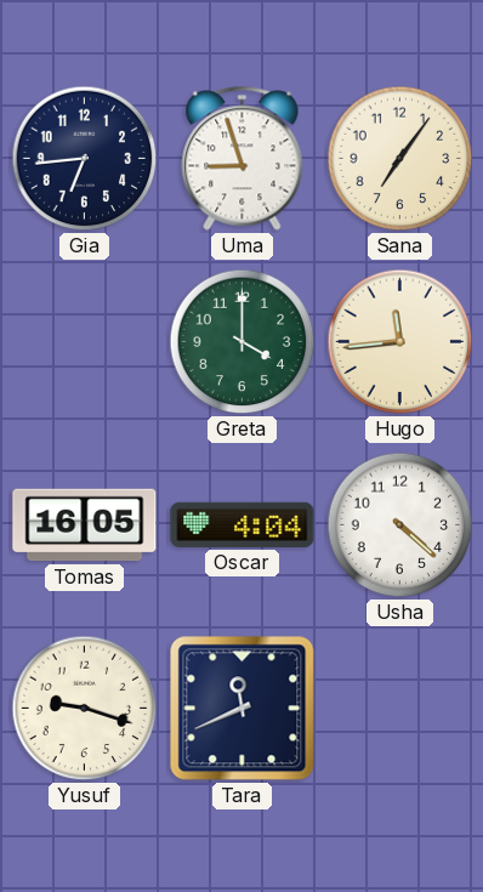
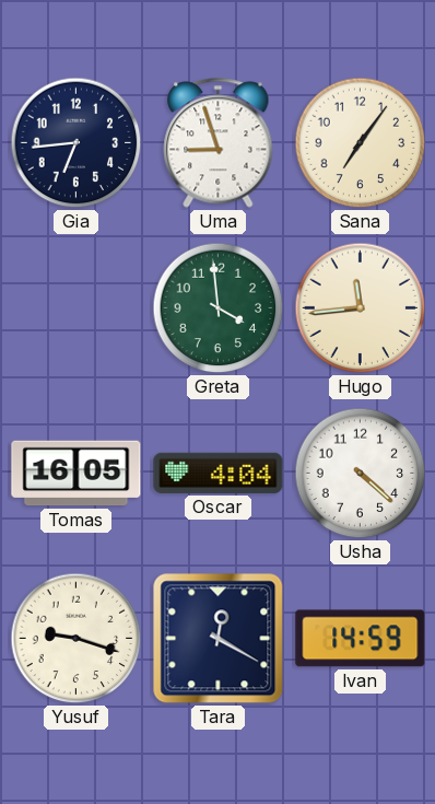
Greta: 4:00 -> 3:59
Tara: 11:41 -> 12:20
Ivan: none -> 14:59
